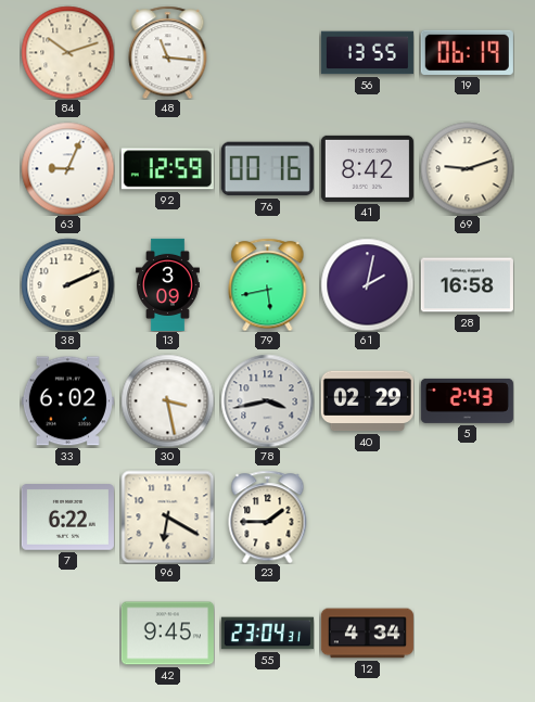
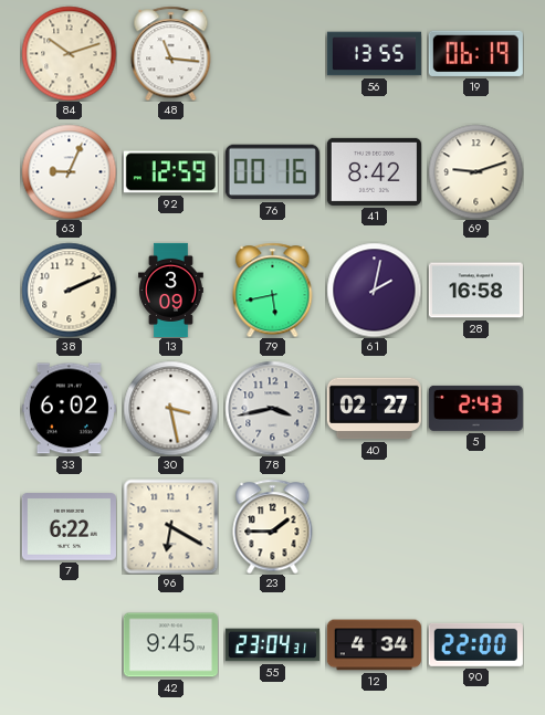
40: 02:29 -> 02:27
90: none -> 22:00
